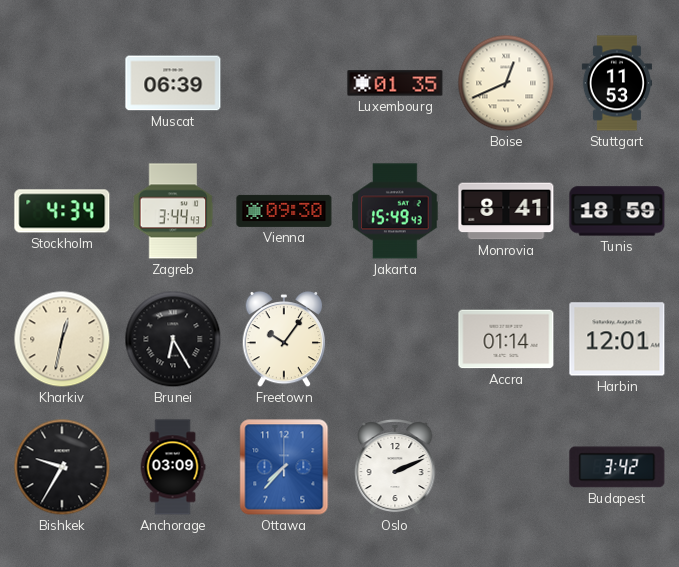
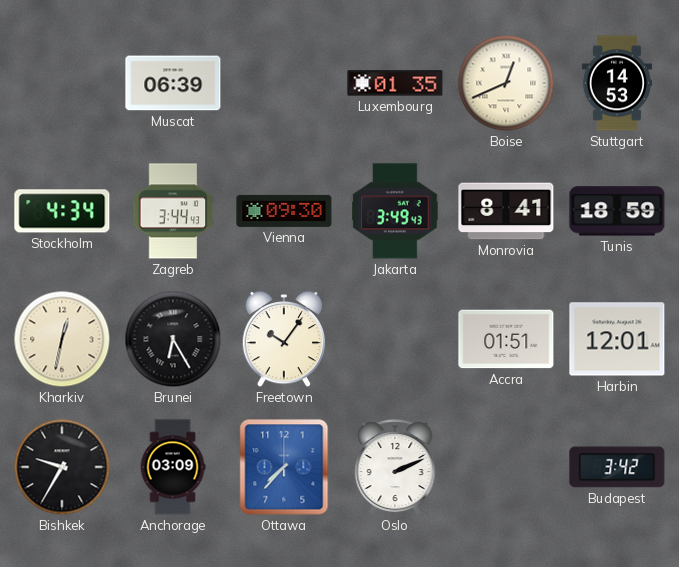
Stuttgart: 11:53 -> 14:53
Jakarta: 15:49 -> 3:49
Accra: 01:14 -> 01:51
